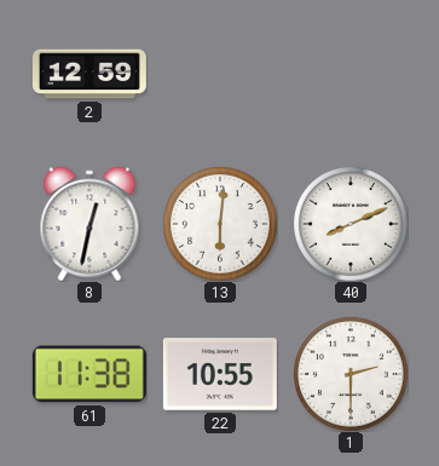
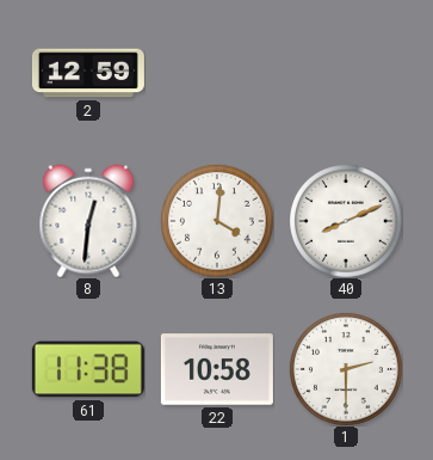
8: 12:32 -> 12:31
13: 6:01 -> 4:01
22: 10:55 -> 10:58
